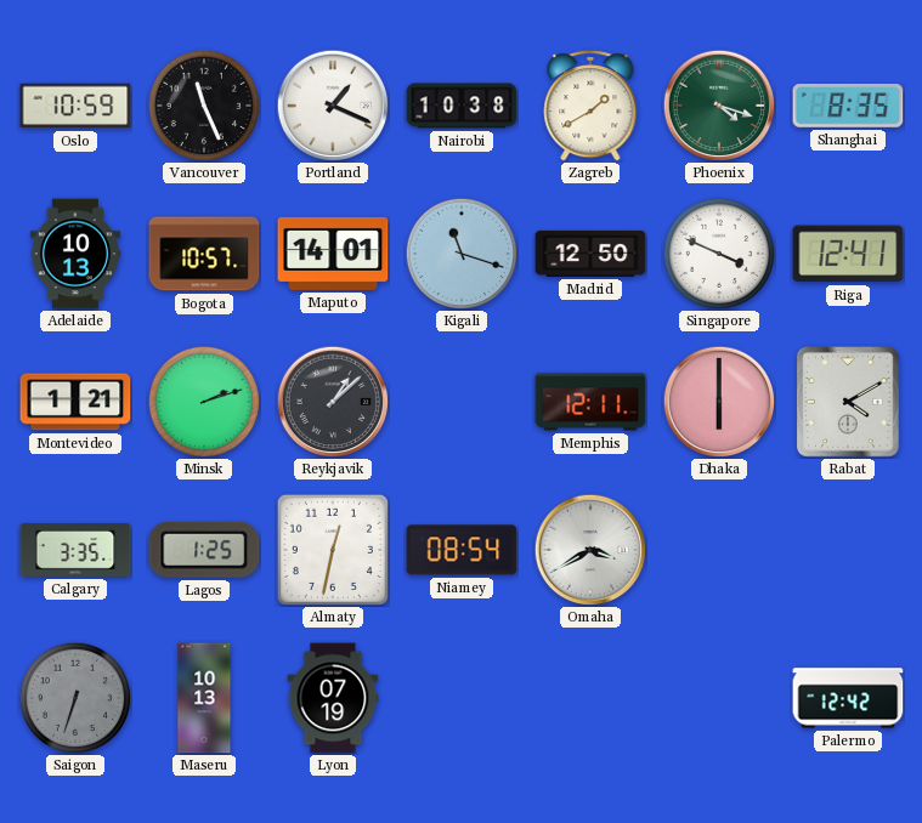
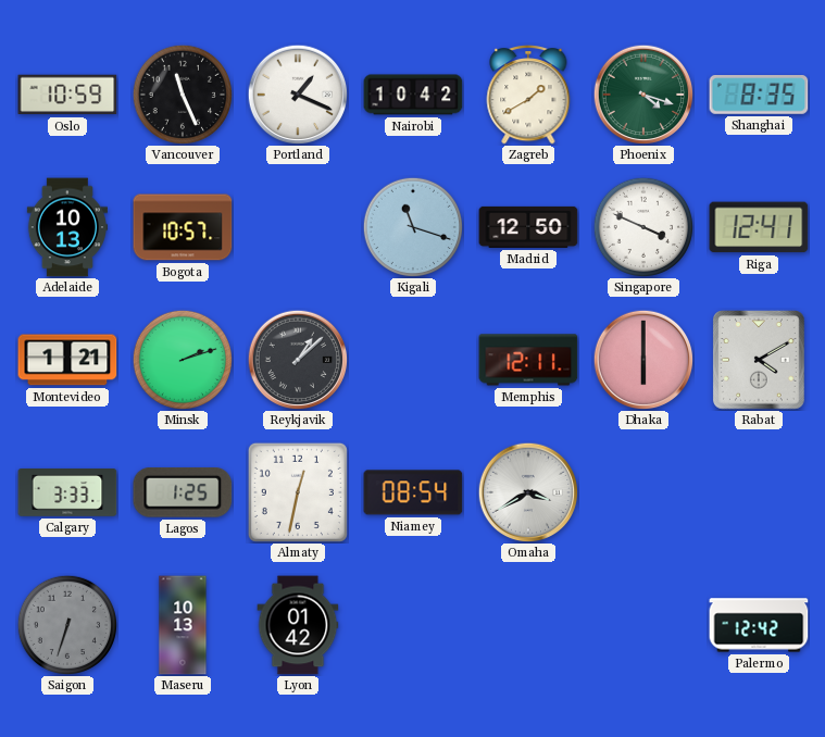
Nairobi: 10:38 -> 10:42
Maputo: 14:01 -> none
Calgary: 3:35 -> 3:33
Lyon: 07:19 -> 01:42
